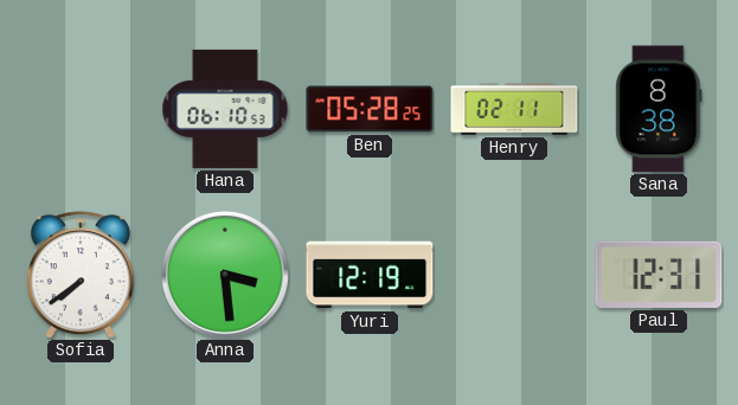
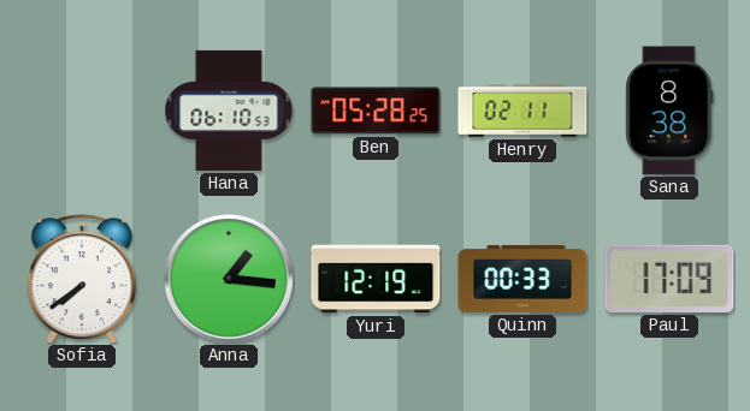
Anna: 3:29 -> 1:16
Quinn: none -> 00:33
Paul: 12:31 -> 17:09
